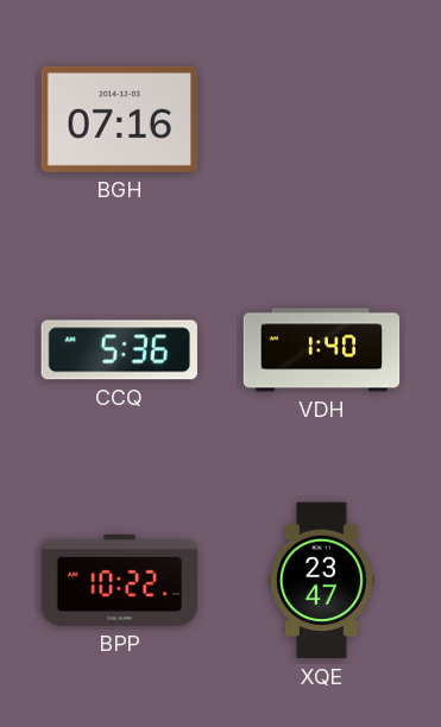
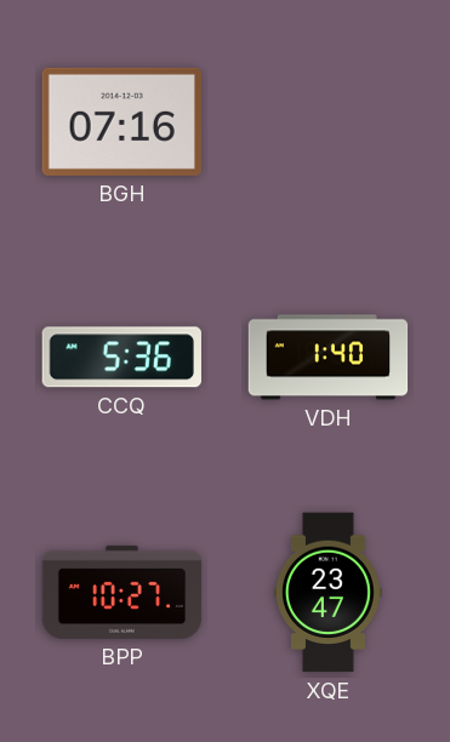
BPP: 10:22 -> 10:27
